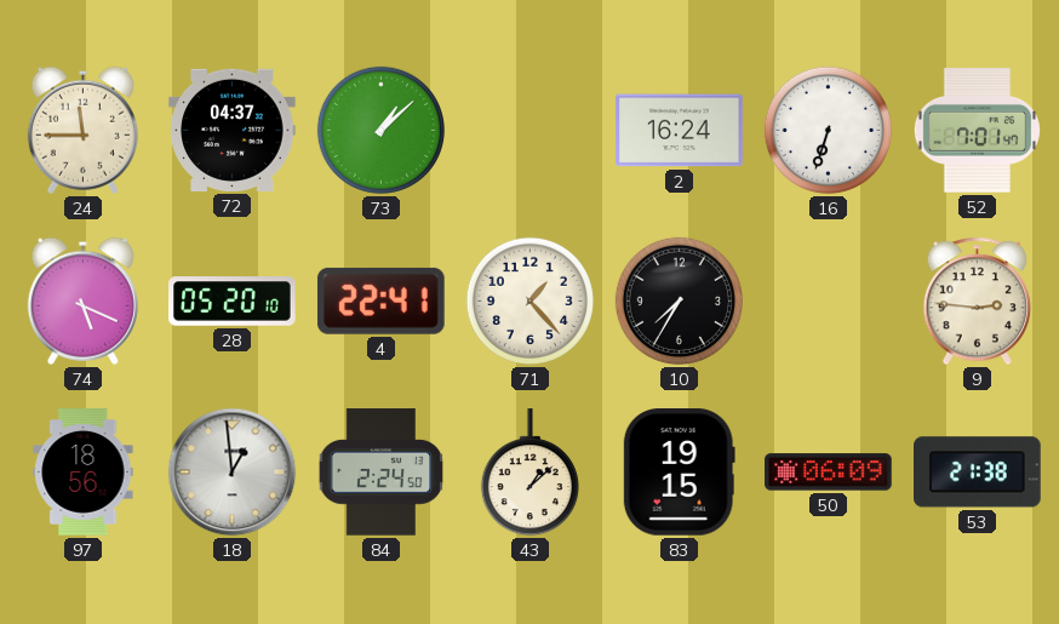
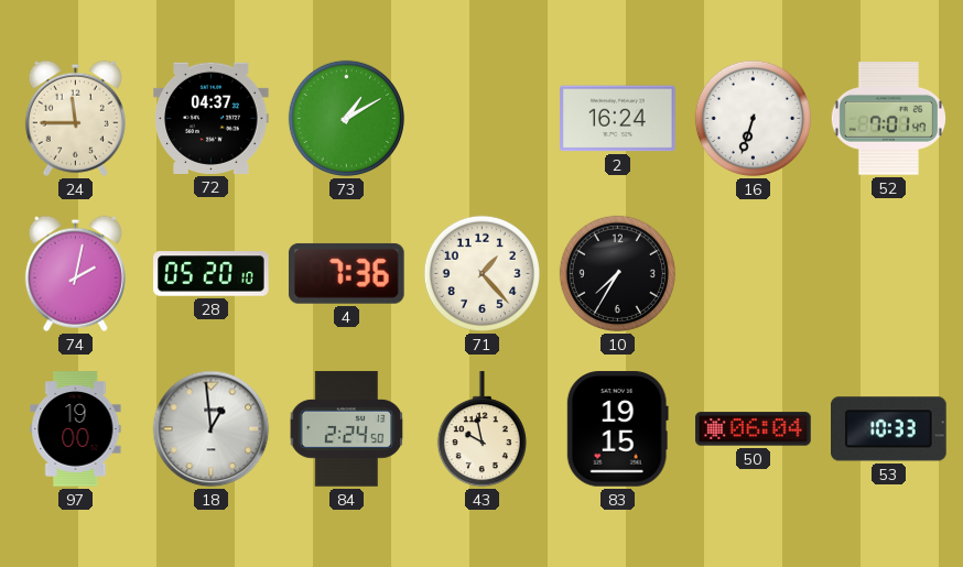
73: 1:08 -> 1:10
74: 5:19 -> 2:02
4: 22:41 -> 7:36
9: 2:46 -> none
97: 18:56 -> 19:00
43: 1:08 -> 9:58
50: 06:09 -> 06:04
53: 21:38 -> 10:33
